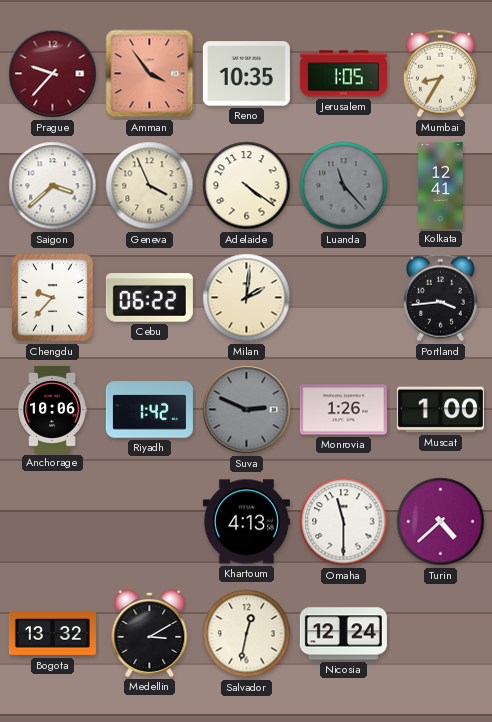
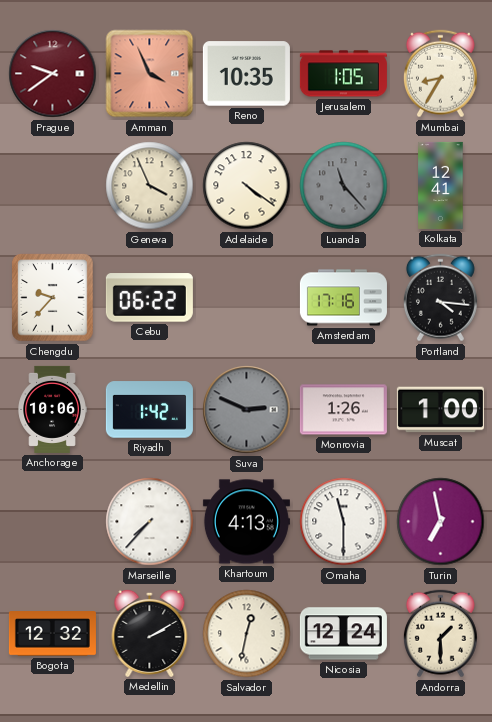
Prague: 9:37 -> 9:39
Amman: 3:54 -> 3:56
Saigon: 3:38 -> none
Milan: 2:01 -> none
Amsterdam: none -> 17:16
Portland: 3:44 -> 4:16
Marseille: none -> 7:37
Turin: 4:38 -> 6:58
Bogota: 13:32 -> 12:32
Medellin: 3:10 -> 2:10
Andorra: none -> 1:30
